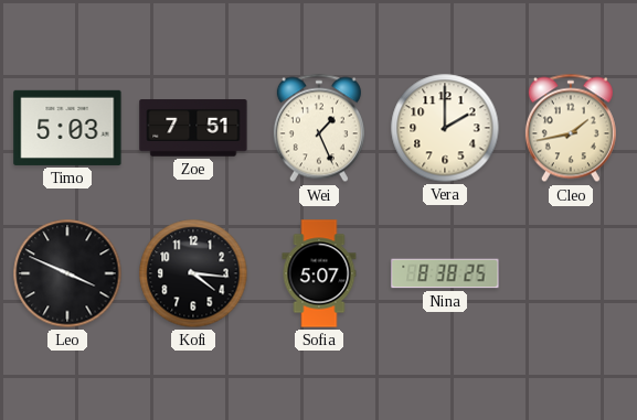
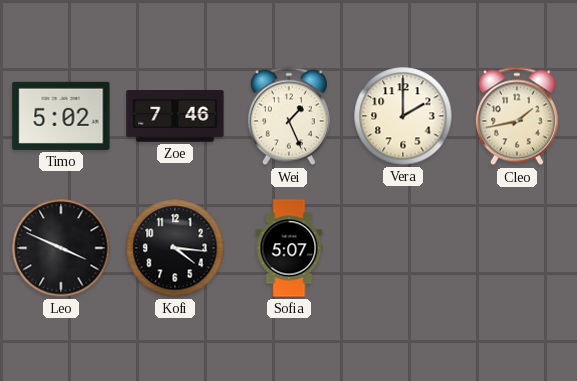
Timo: 5:03 -> 5:02
Zoe: 7:51 -> 7:46
Nina: 8:38 -> none
